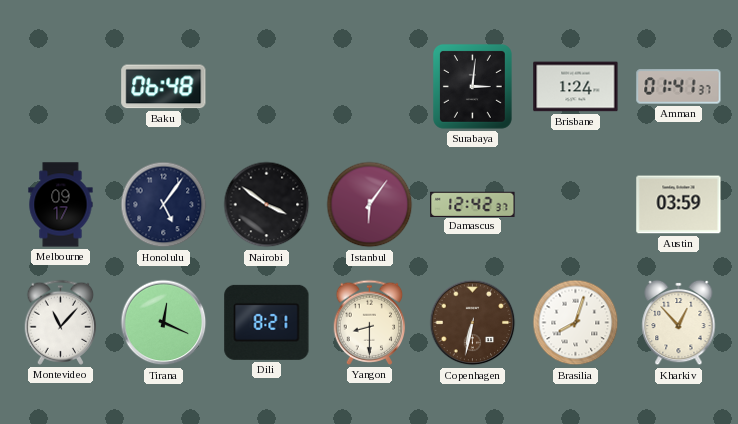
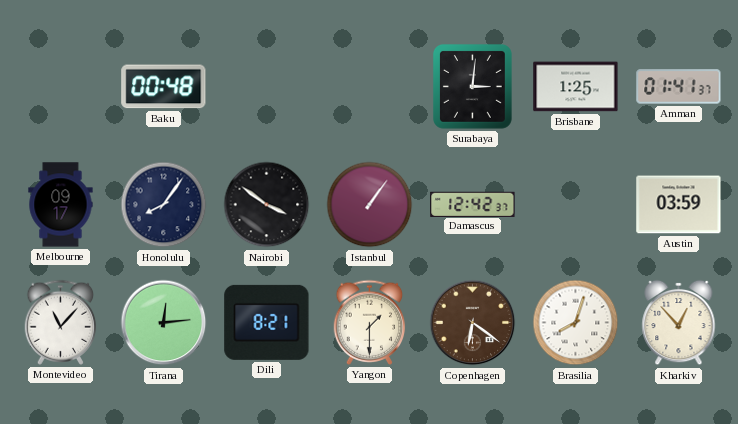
Baku: 06:48 -> 00:48
Brisbane: 1:24 -> 1:25
Honolulu: 5:06 -> 8:06
Istanbul: 6:06 -> 1:06
Tirana: 12:19 -> 12:14
Yangon: 8:30 -> 1:30
Copenhagen: 6:32 -> 6:21
